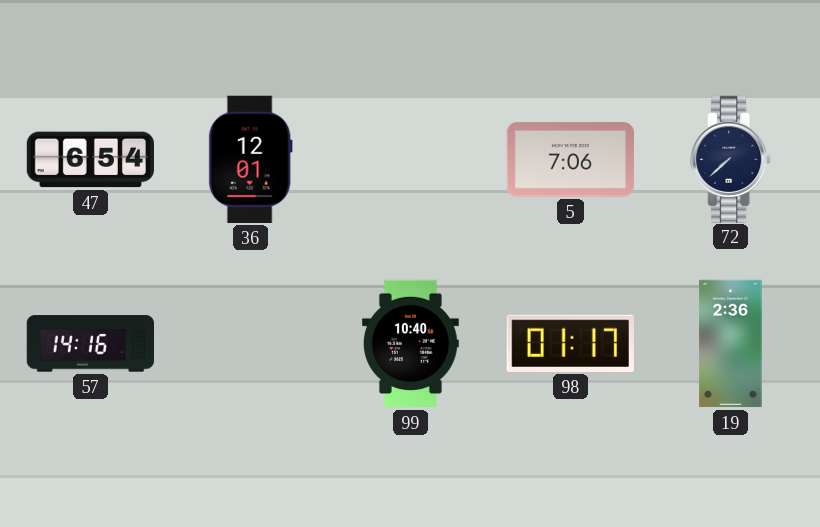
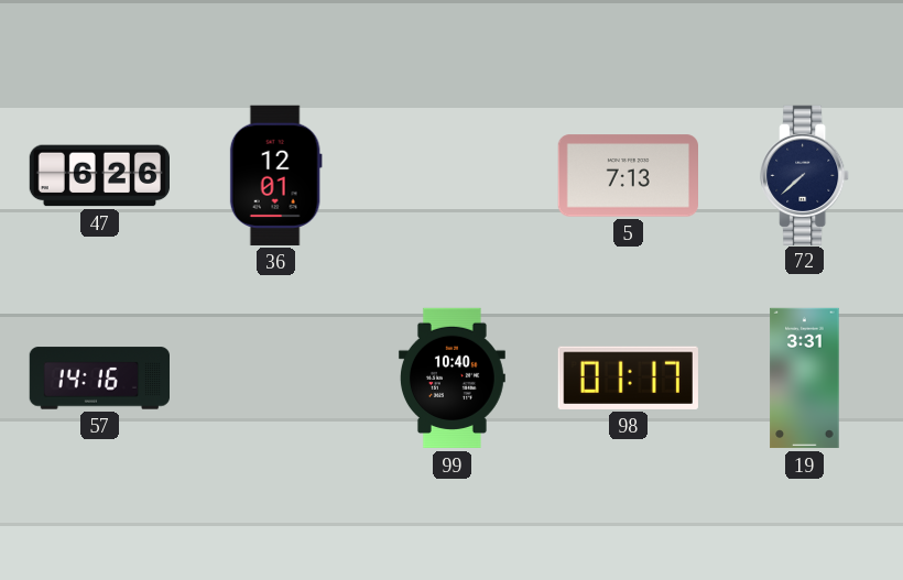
47: 6:54 -> 6:26
5: 7:06 -> 7:13
19: 2:36 -> 3:31
